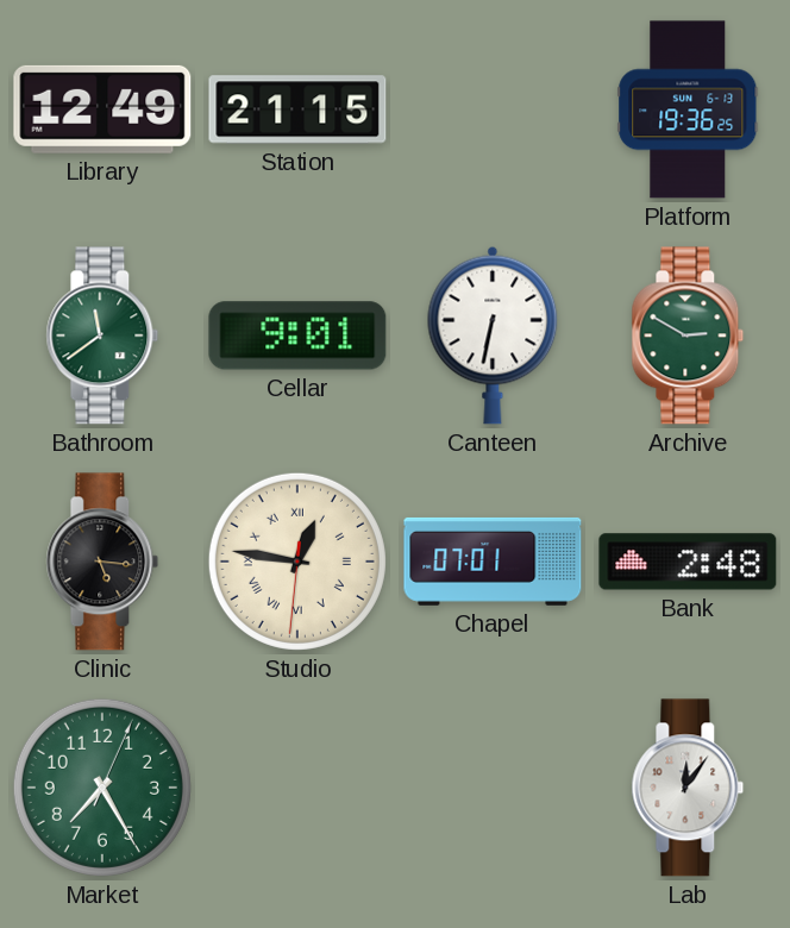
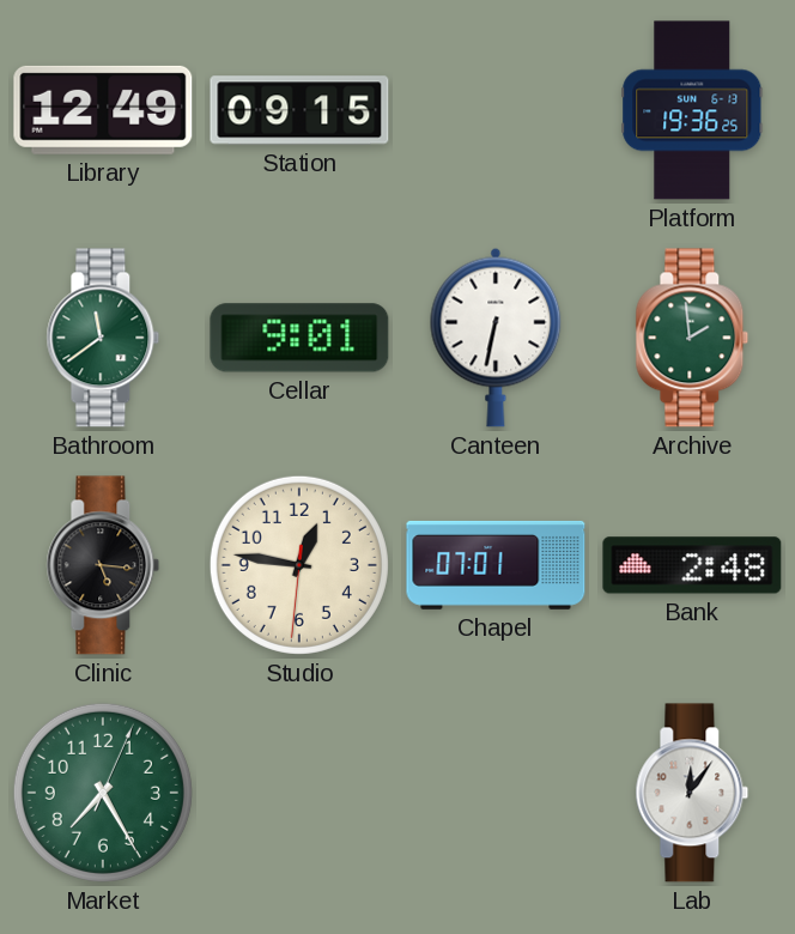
Station: 21:15 -> 09:15
Archive: 2:50 -> 1:59
Studio numerals: Roman -> Arabic
